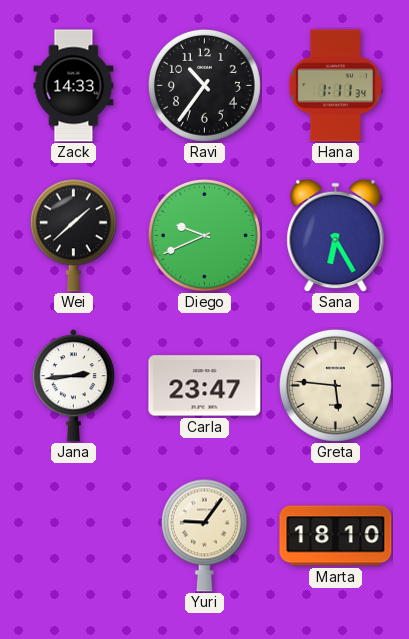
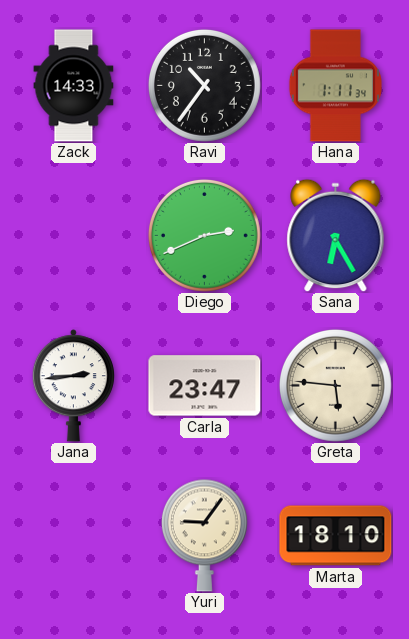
Wei: 1:38 -> none
Diego: 9:41 -> 2:41
